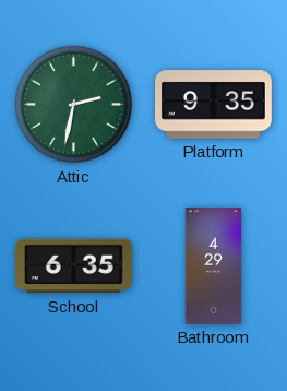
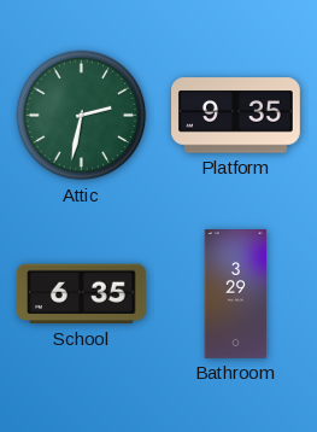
Bathroom: 4:29 -> 3:29
